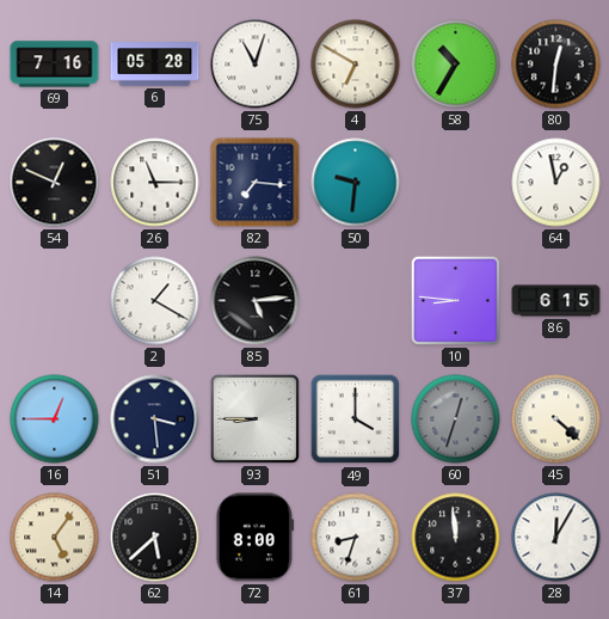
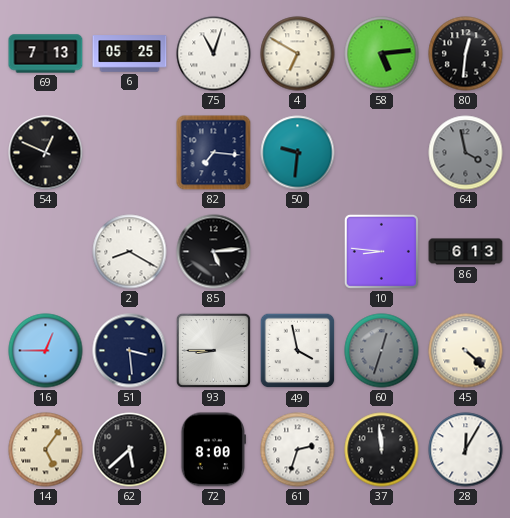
69: 7:16 -> 7:13
6: 05:28 -> 05:25
58: 10:35 -> 5:14
26: 11:15 -> none
64: 12:58 -> 3:58
64 dial: white -> grey
2: 1:20 -> 8:20
86: 6:15 -> 6:13
49: 4:00 -> 3:58
61: 8:33 -> 2:33
